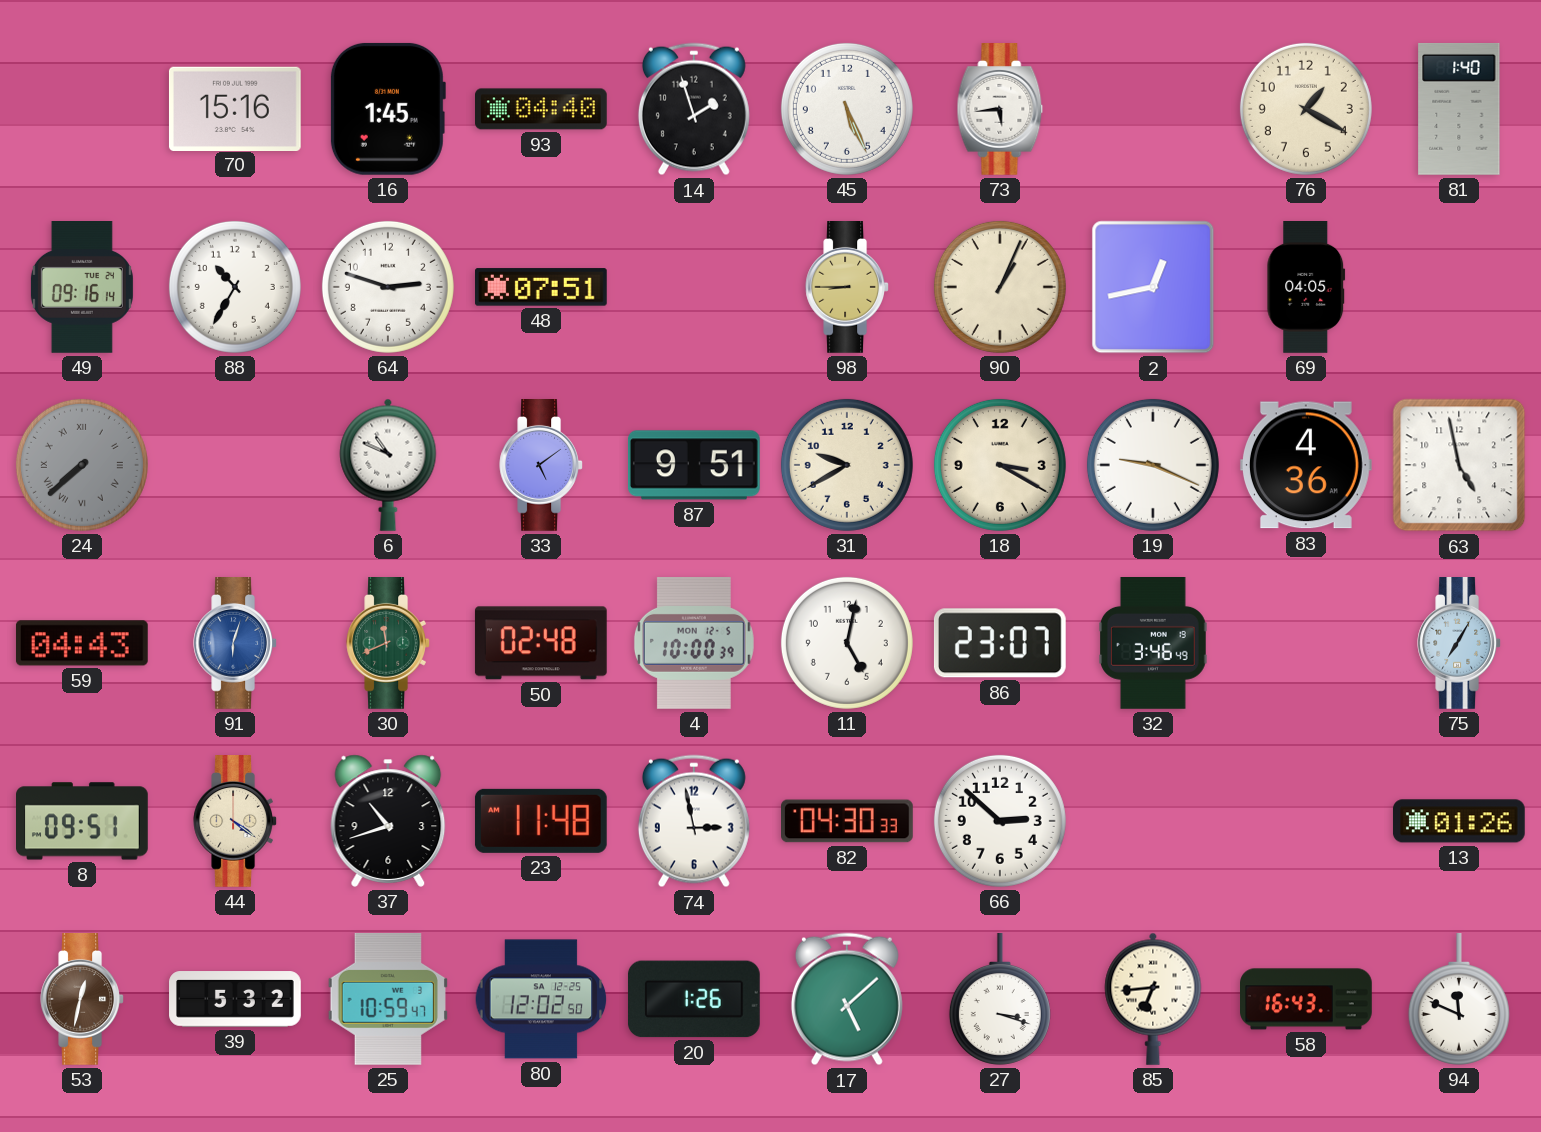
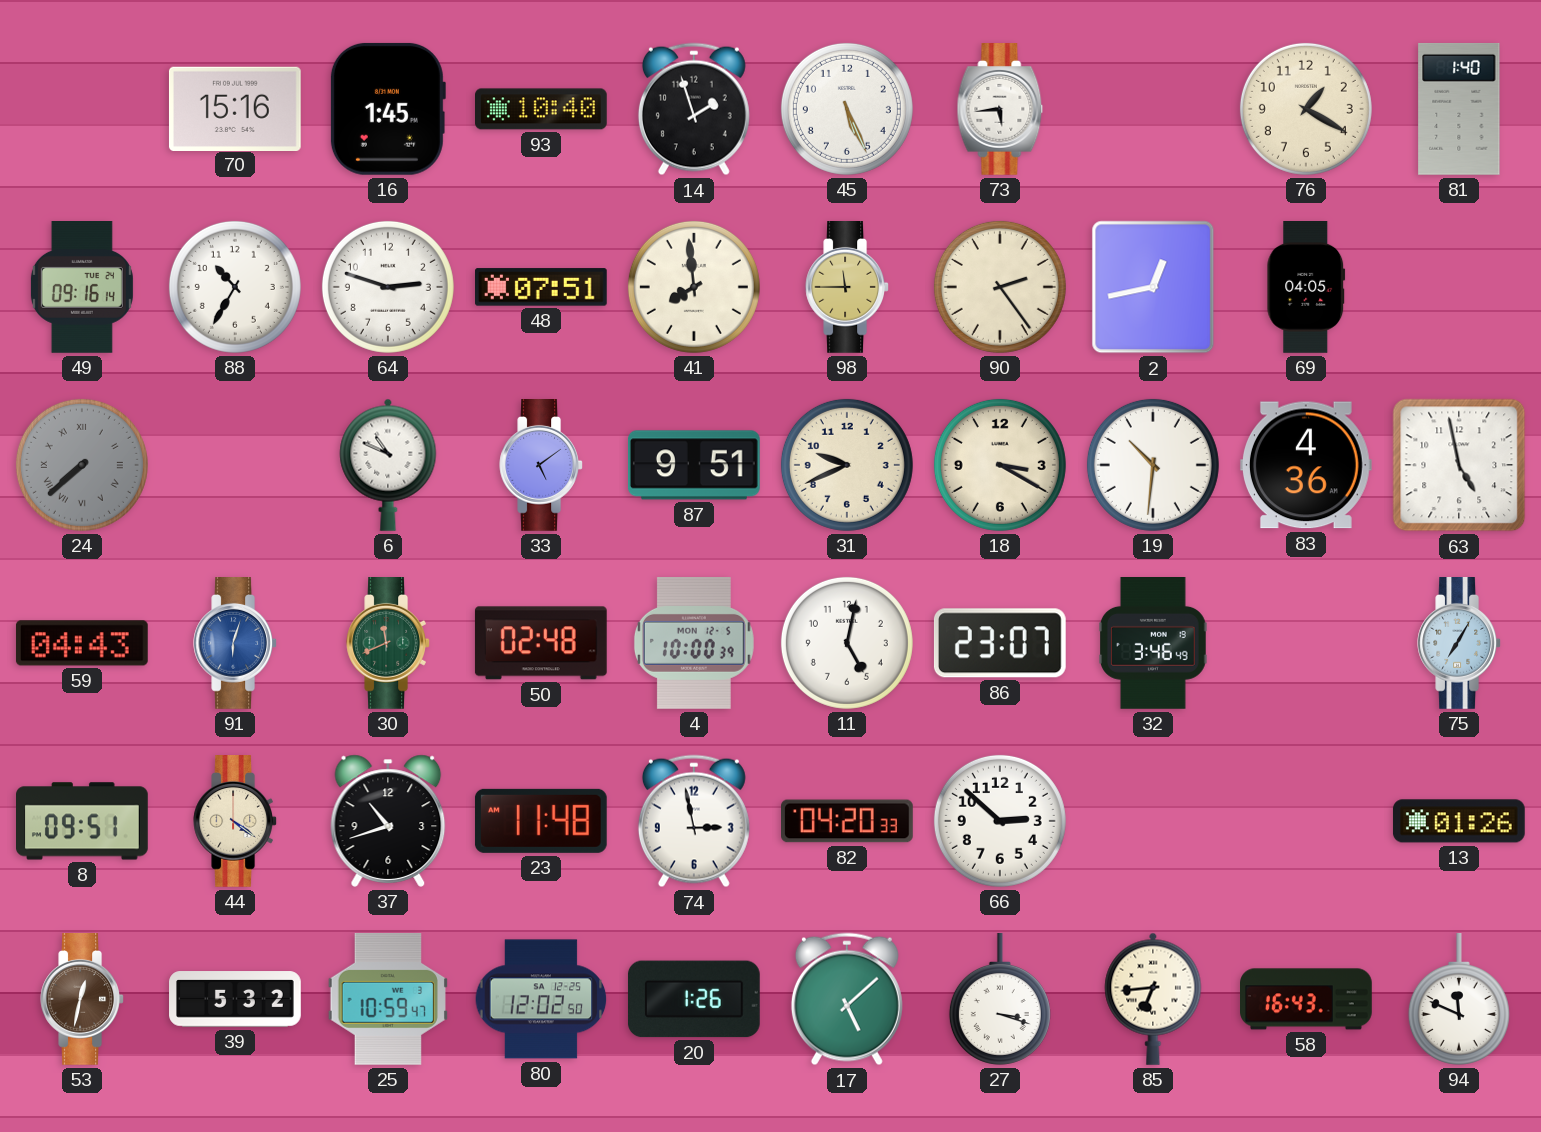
93: 04:40 -> 10:40
41: none -> 7:59
98: 8:45 -> 11:45
90: 1:04 -> 2:24
31: 9:40 -> 9:41
19: 9:19 -> 10:31
82: 04:30 -> 04:20
